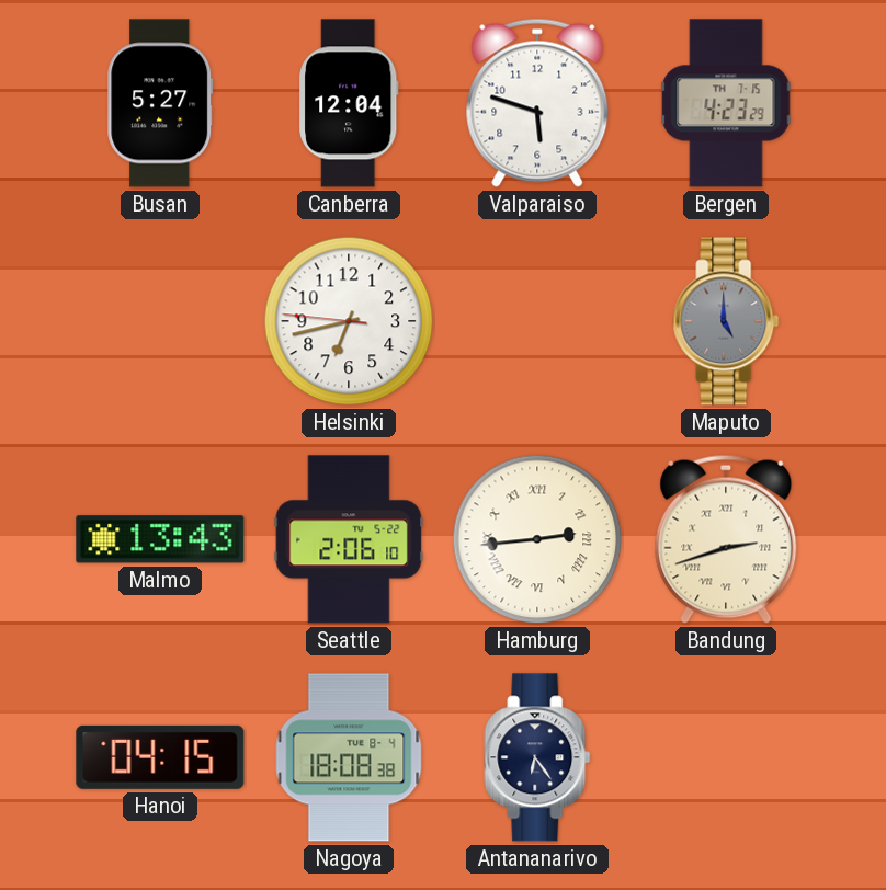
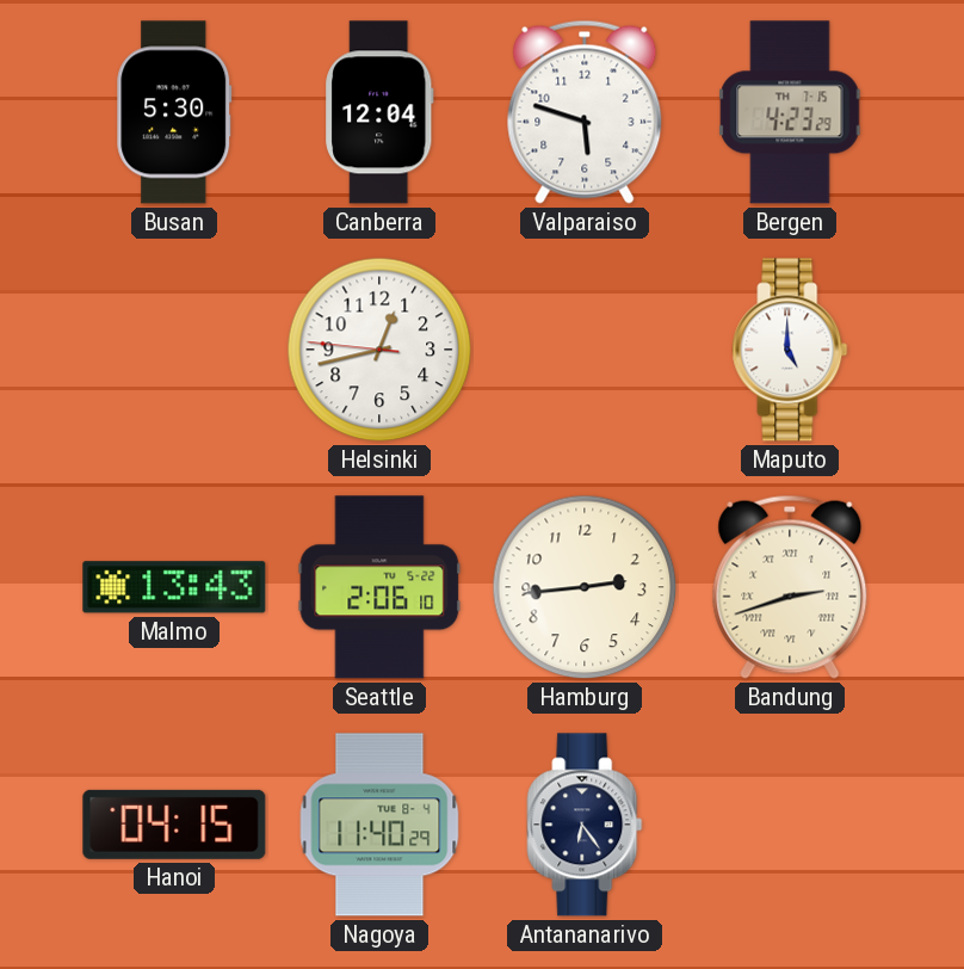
Busan: 5:27 -> 5:30
Helsinki: 6:42 -> 12:42
Maputo dial: grey -> white
Hamburg numerals: Roman -> Arabic
Nagoya: 18:08 -> 11:40
